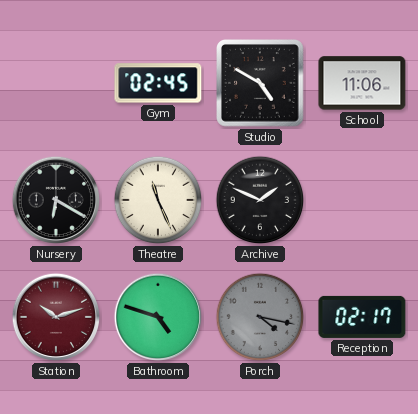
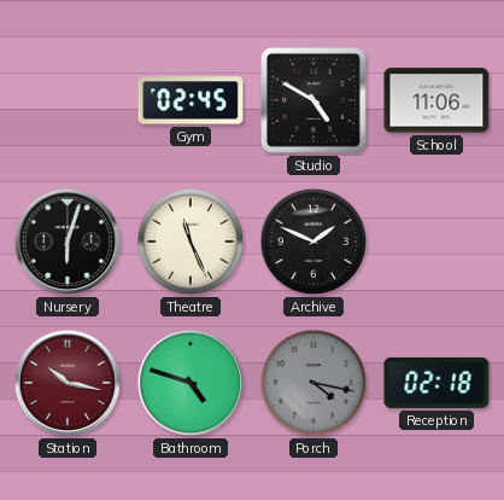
Nursery: 6:20 -> 6:03
Station: 10:12 -> 10:17
Reception: 02:17 -> 02:18
